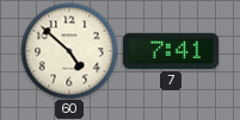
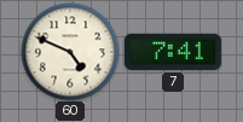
60: 4:52 -> 4:49
